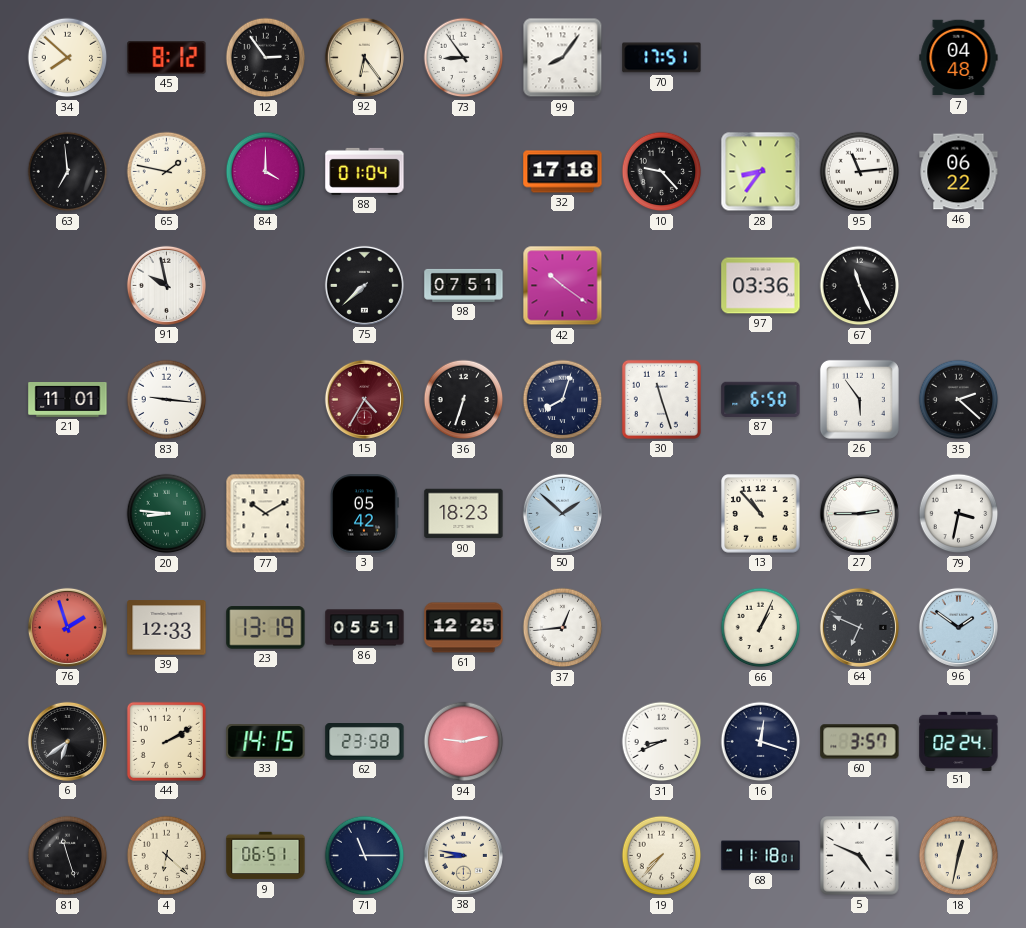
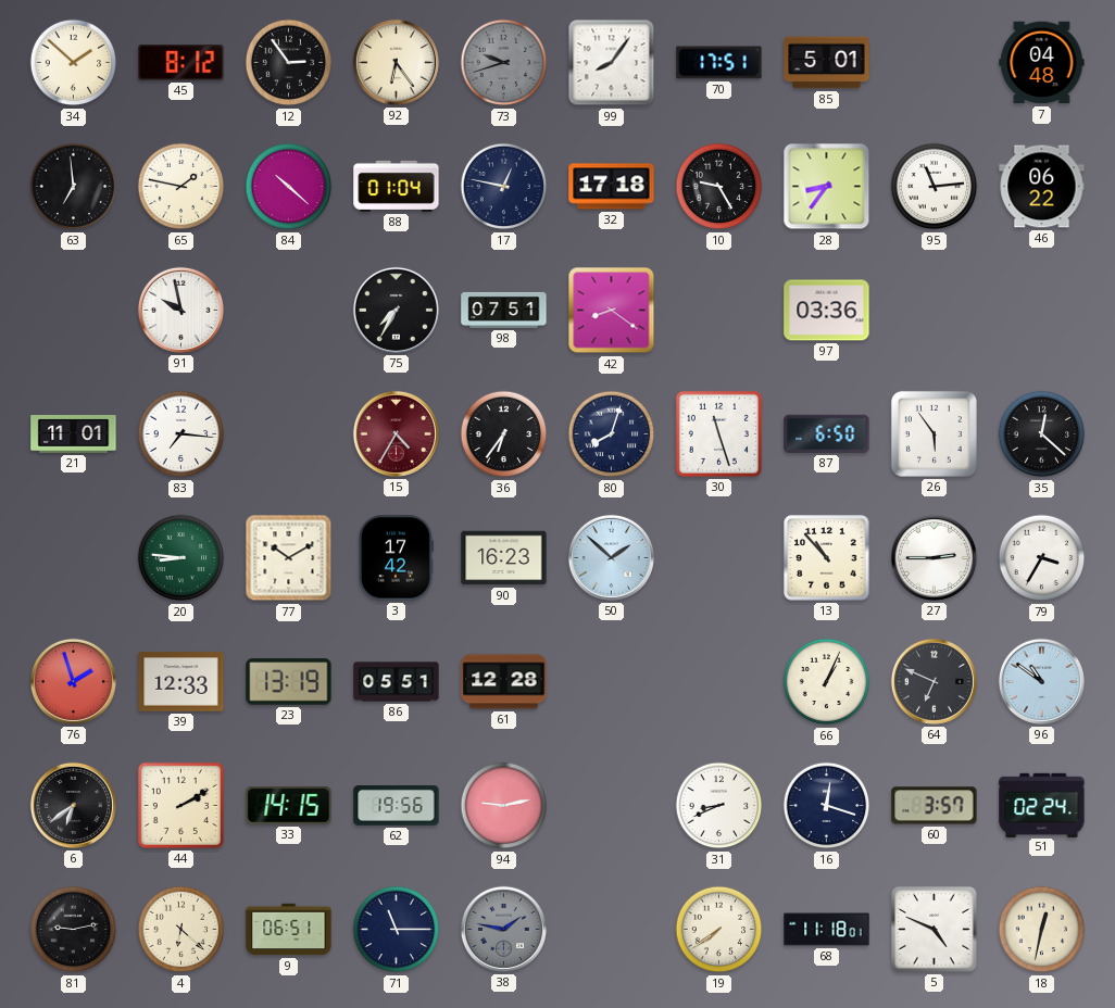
34: 7:52 -> 1:52
73: 8:54 -> 9:42
73 dial: white -> grey
85: none -> 5:01
84: 4:00 -> 10:22
17: none -> 12:47
10: 9:23 -> 9:25
75: 7:38 -> 7:35
42: 10:21 -> 8:21
67: 11:26 -> none
83: 9:16 -> 7:16
36: 6:33 -> 6:36
35: 2:22 -> 12:22
3: 05:42 -> 17:42
90: 18:23 -> 16:23
79: 3:32 -> 3:35
61: 12:25 -> 12:28
37: 12:44 -> none
96: 1:51 -> 10:51
62: 23:58 -> 19:56
81: 11:27 -> 9:13
38: 8:47 -> 1:47
38 dial: cream -> grey
19: 7:37 -> 7:39
